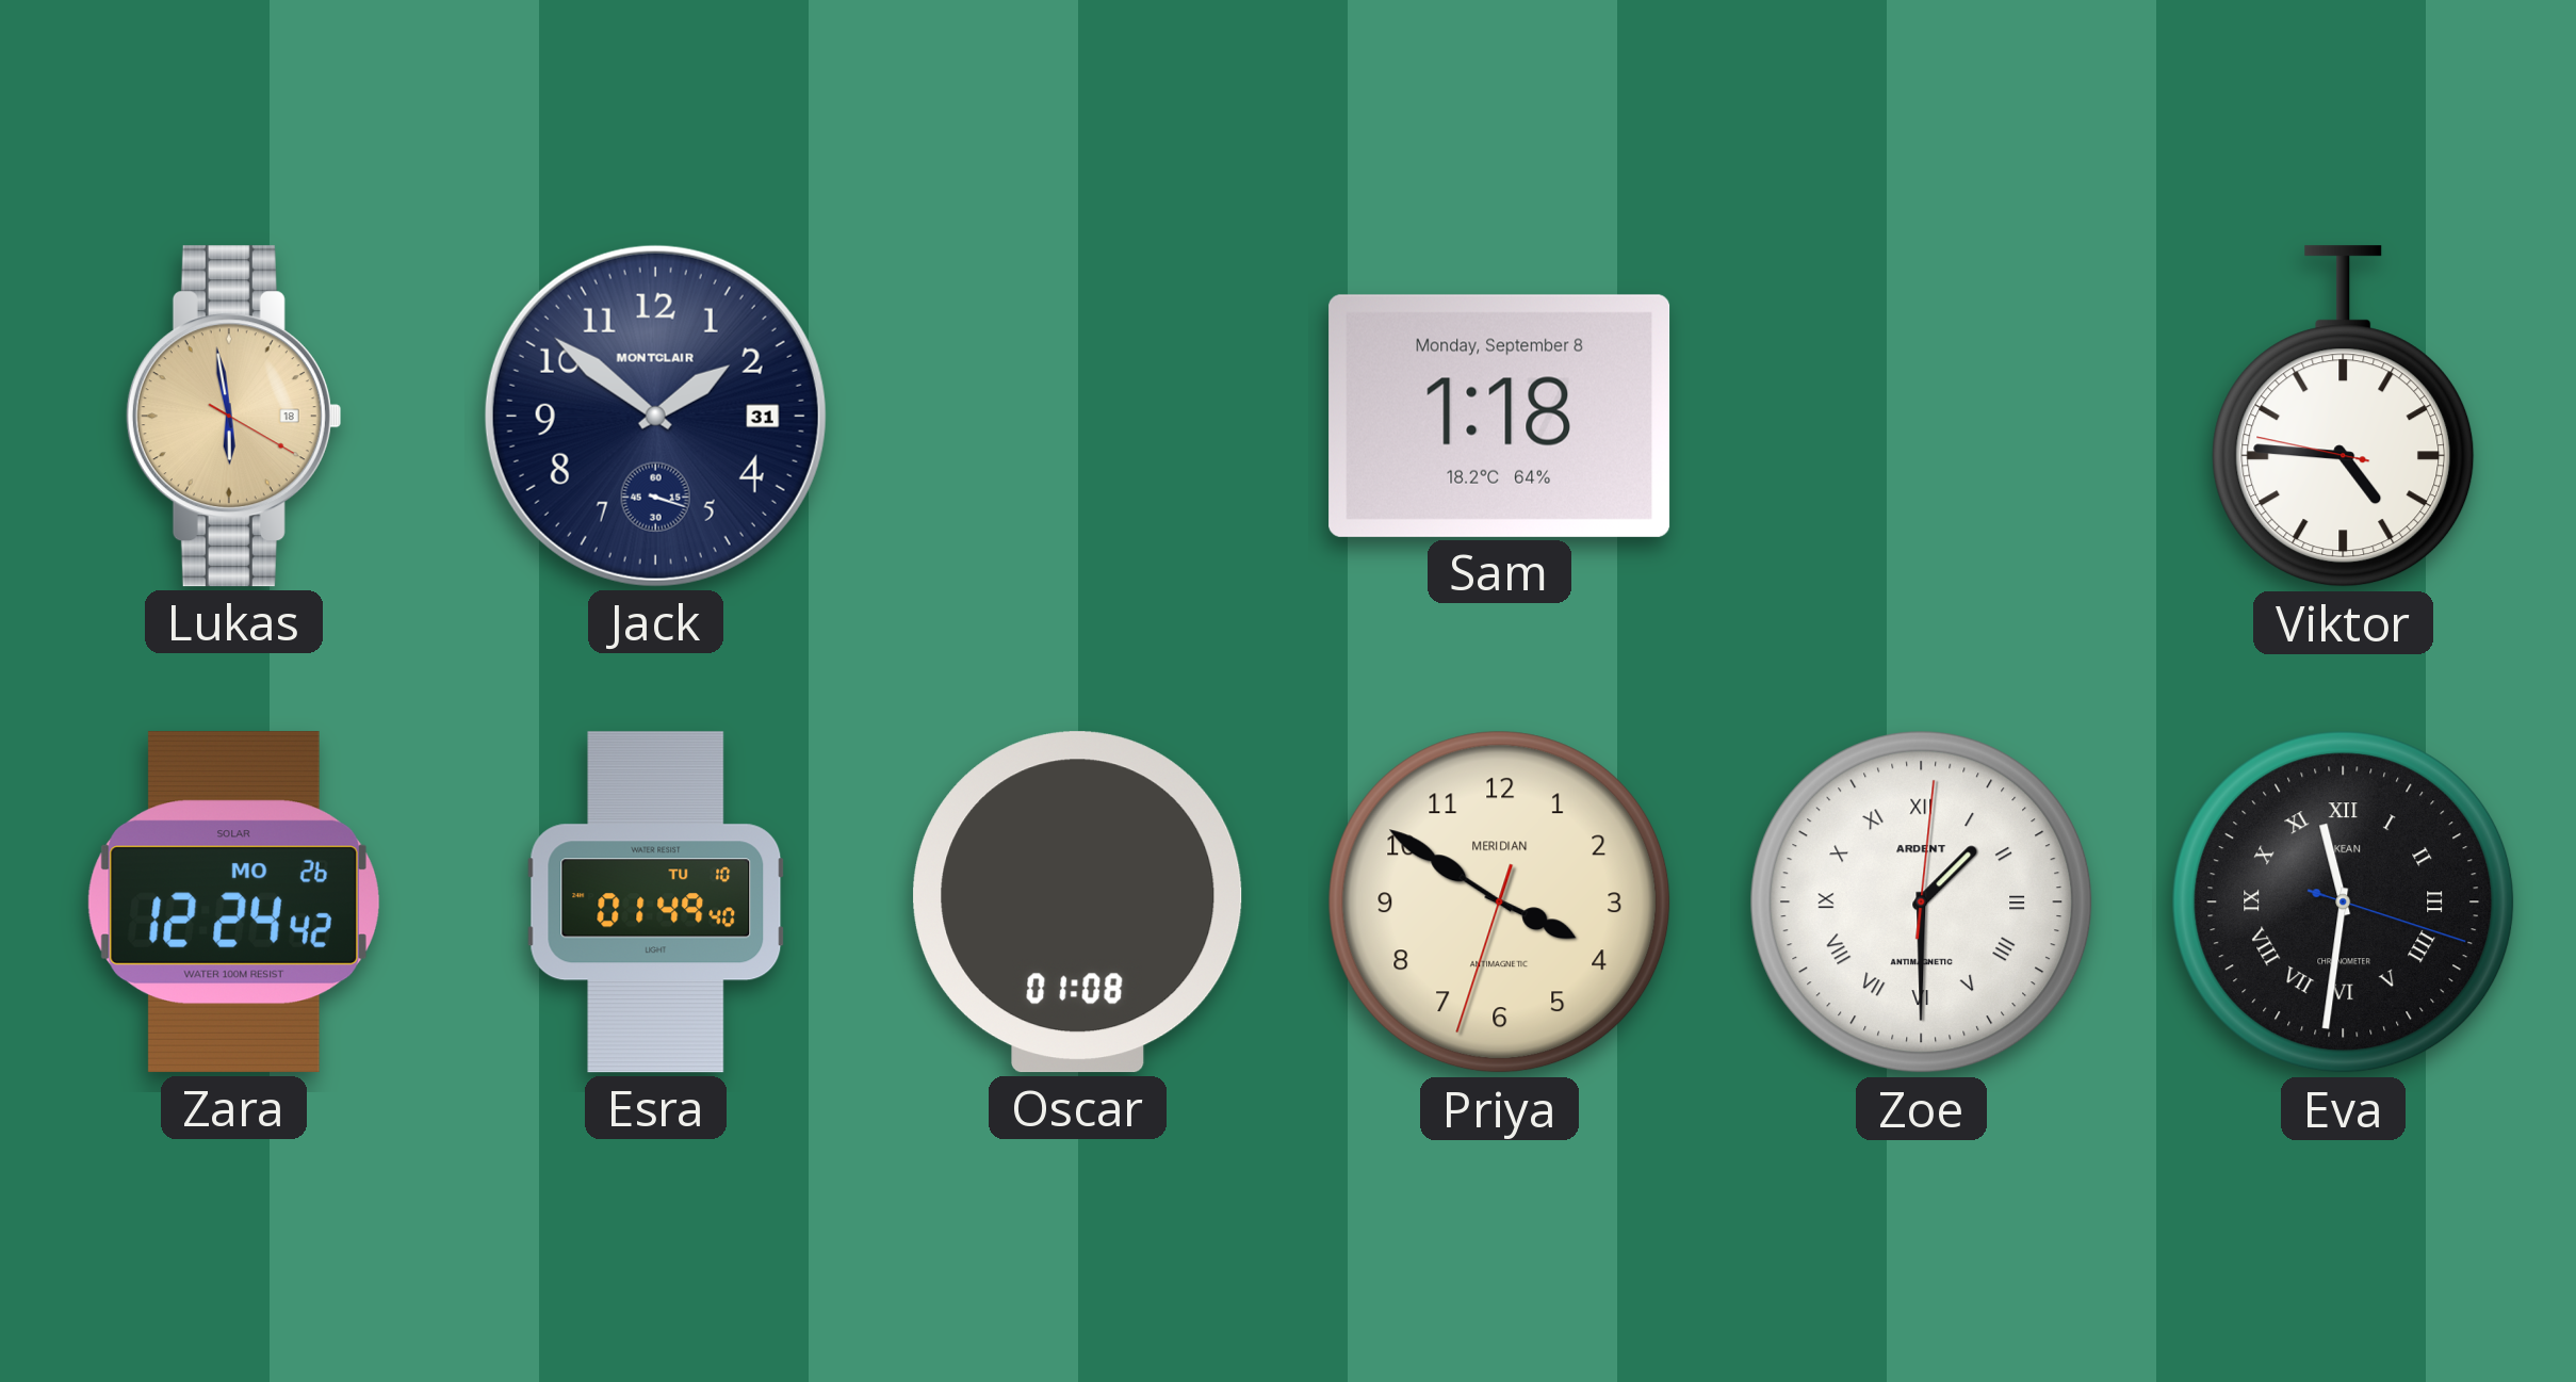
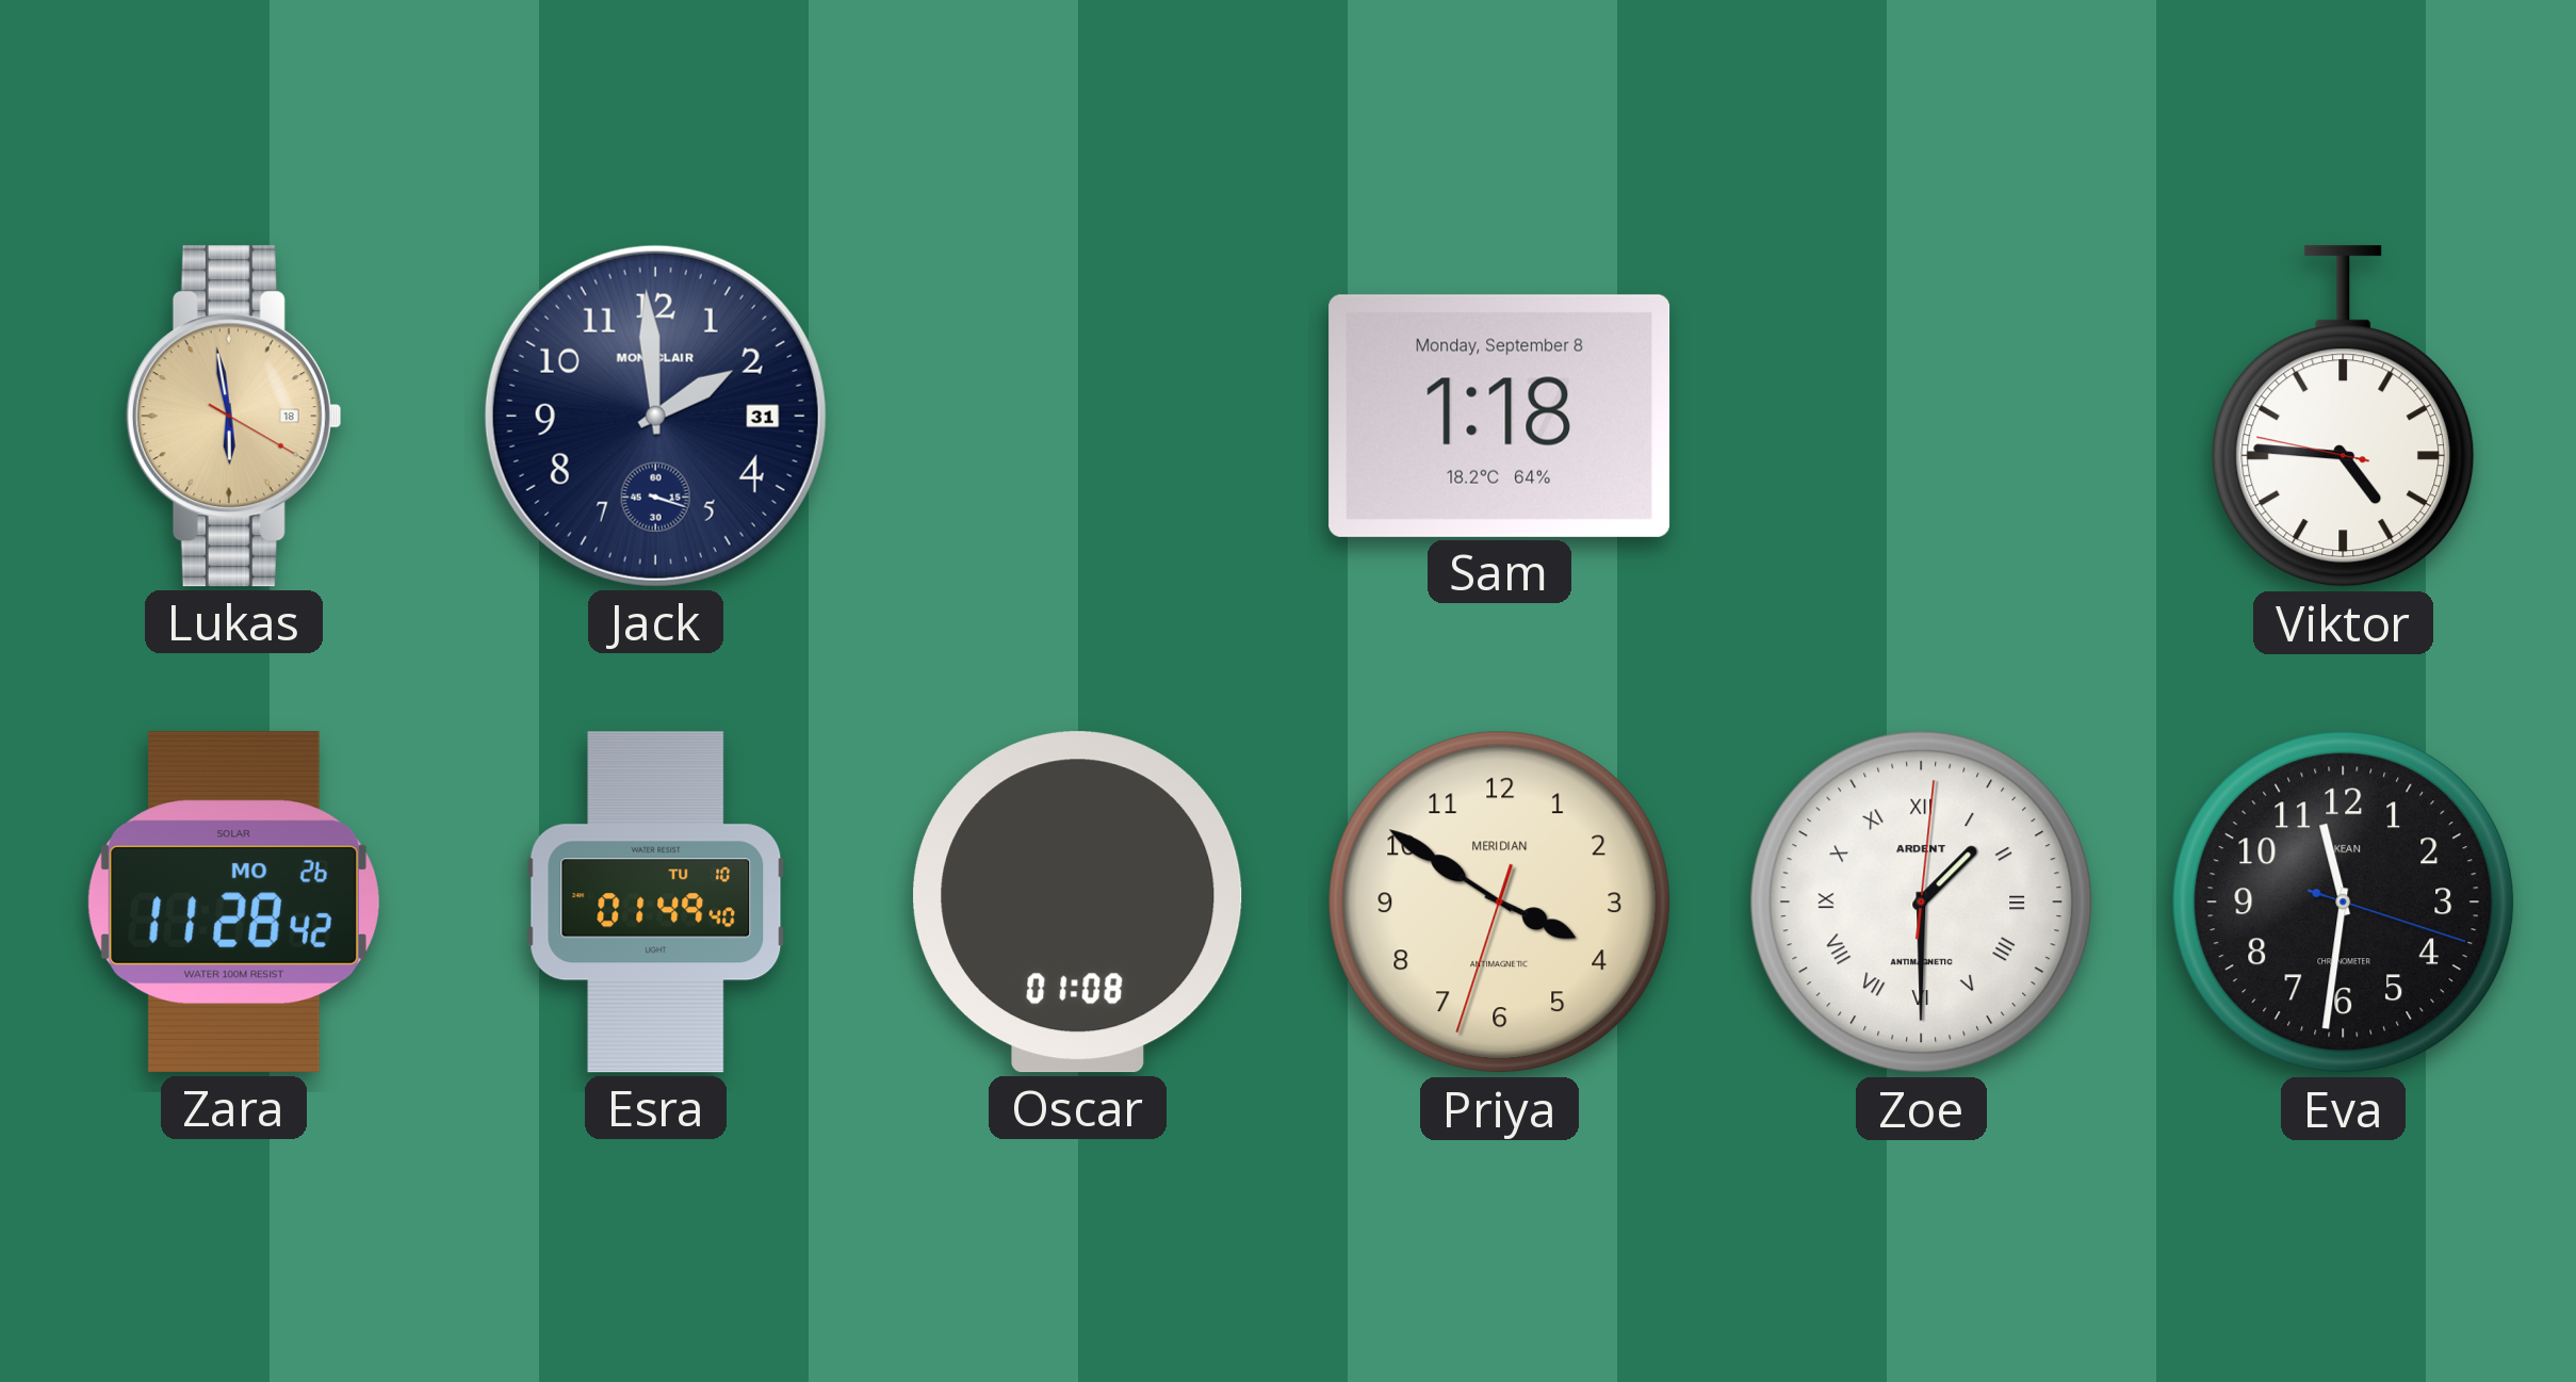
Jack: 1:51 -> 1:59
Zara: 12:24 -> 11:28
Eva numerals: Roman -> Arabic
